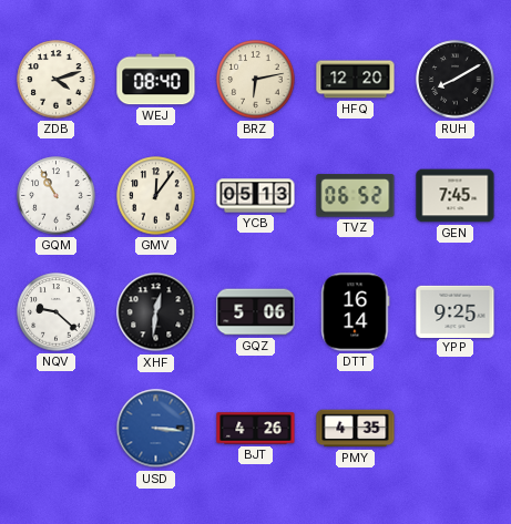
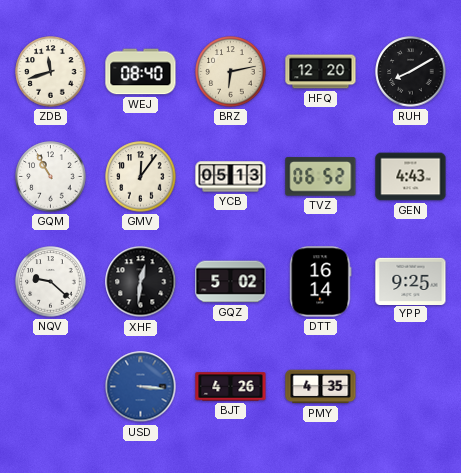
ZDB: 4:12 -> 11:42
GEN: 7:45 -> 4:43
GQZ: 5:06 -> 5:02
